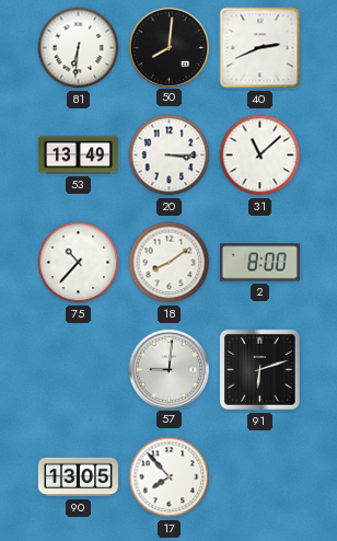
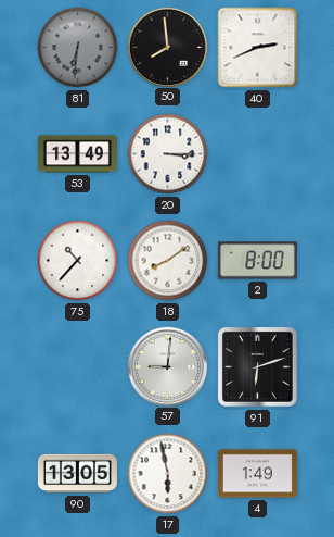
81 dial: white -> grey
50: 8:01 -> 7:59
31: 11:08 -> none
17: 7:53 -> 5:58
4: none -> 1:49
